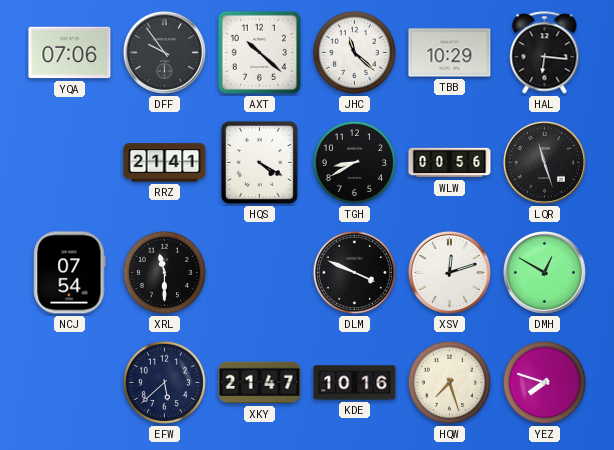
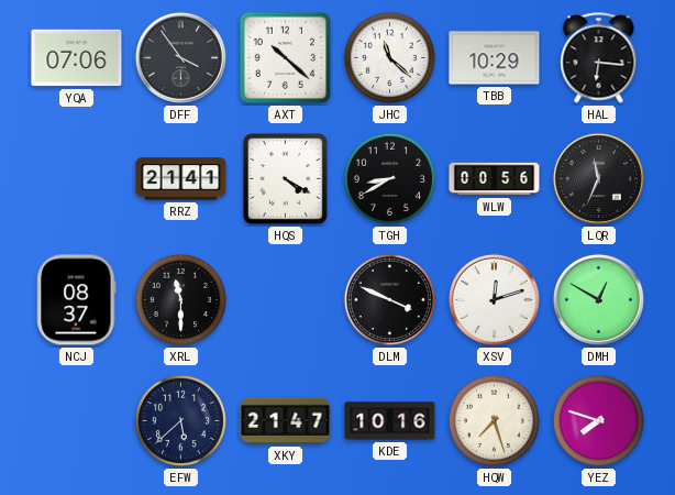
DFF: 9:54 -> 3:54
LQR: 11:27 -> 11:34
NCJ: 07:54 -> 08:37
